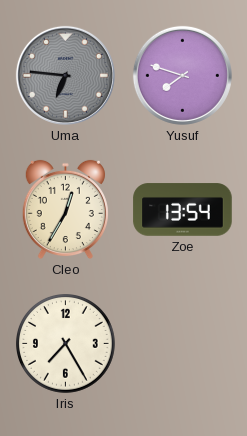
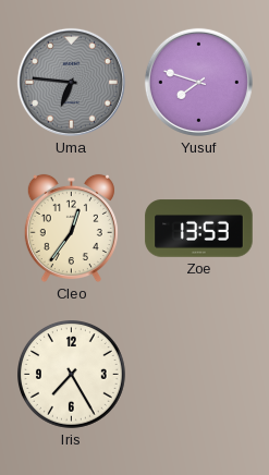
Cleo: 12:35 -> 12:36
Zoe: 13:54 -> 13:53
